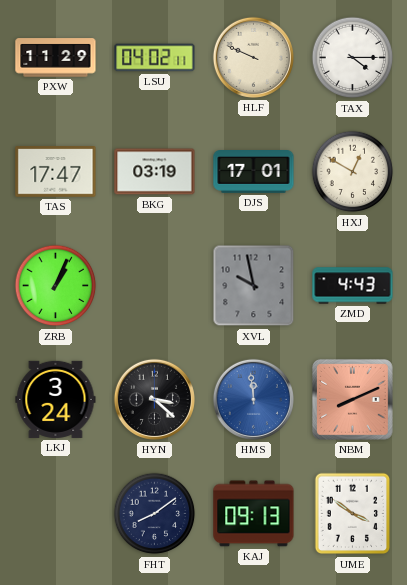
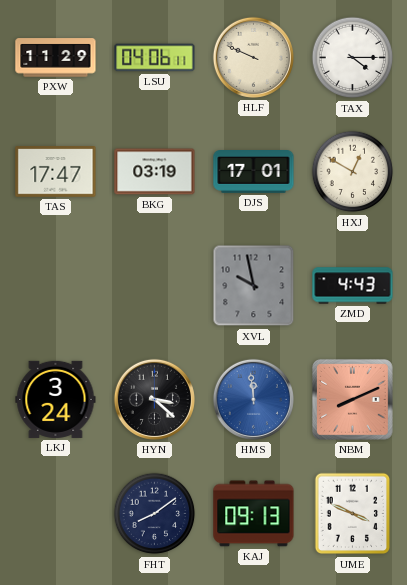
LSU: 04:02 -> 04:06
ZRB: 1:04 -> none
UME: 3:51 -> 3:49
